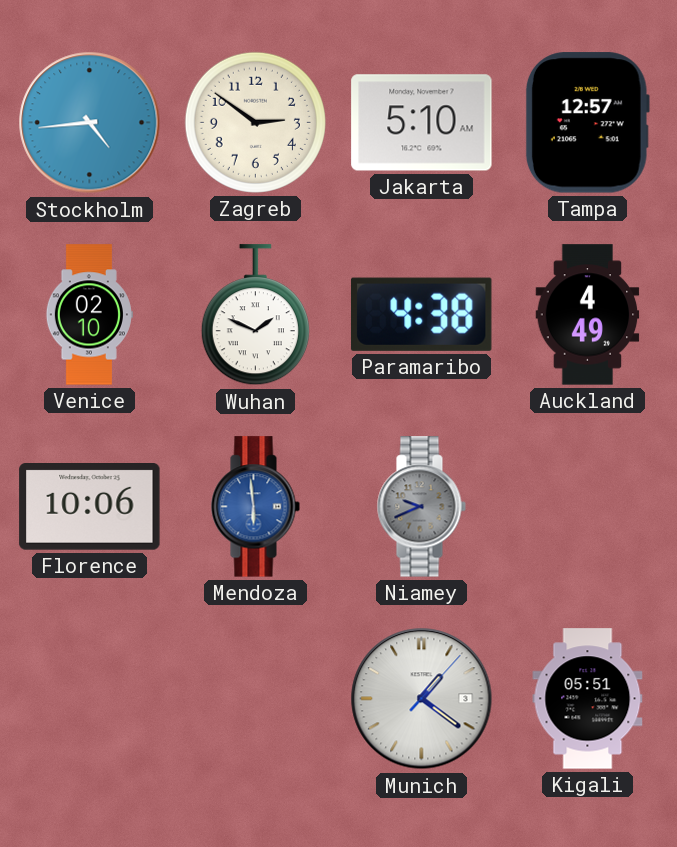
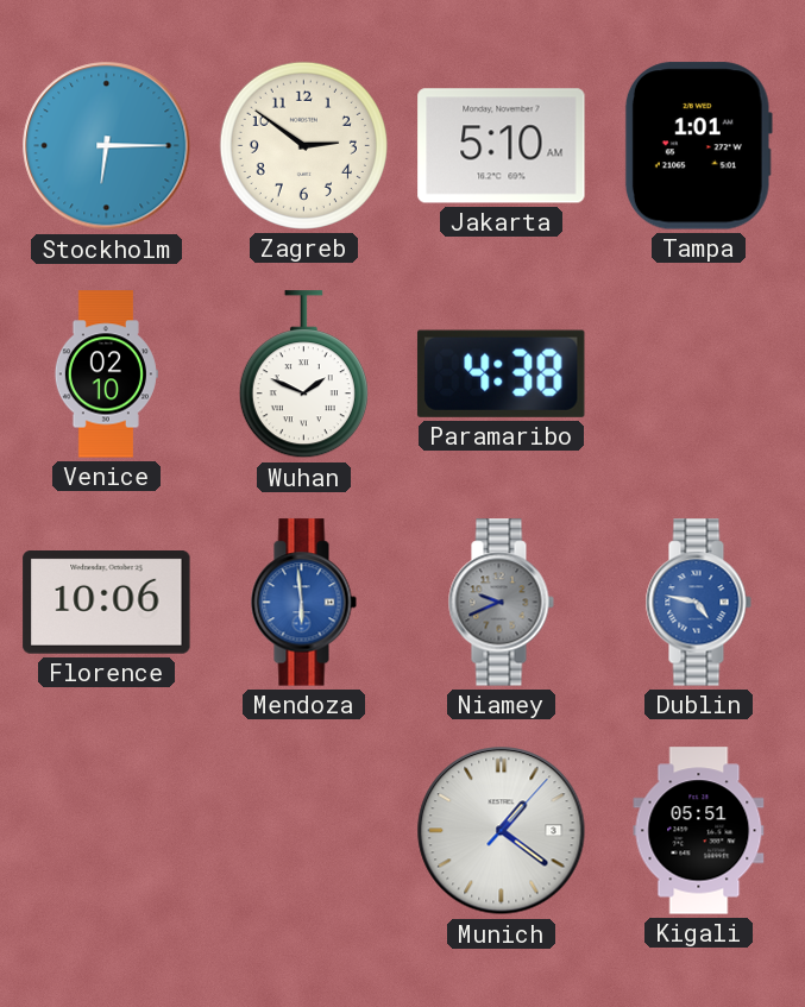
Stockholm: 4:44 -> 6:15
Tampa: 12:57 -> 1:01
Auckland: 4:49 -> none
Dublin: none -> 4:47
